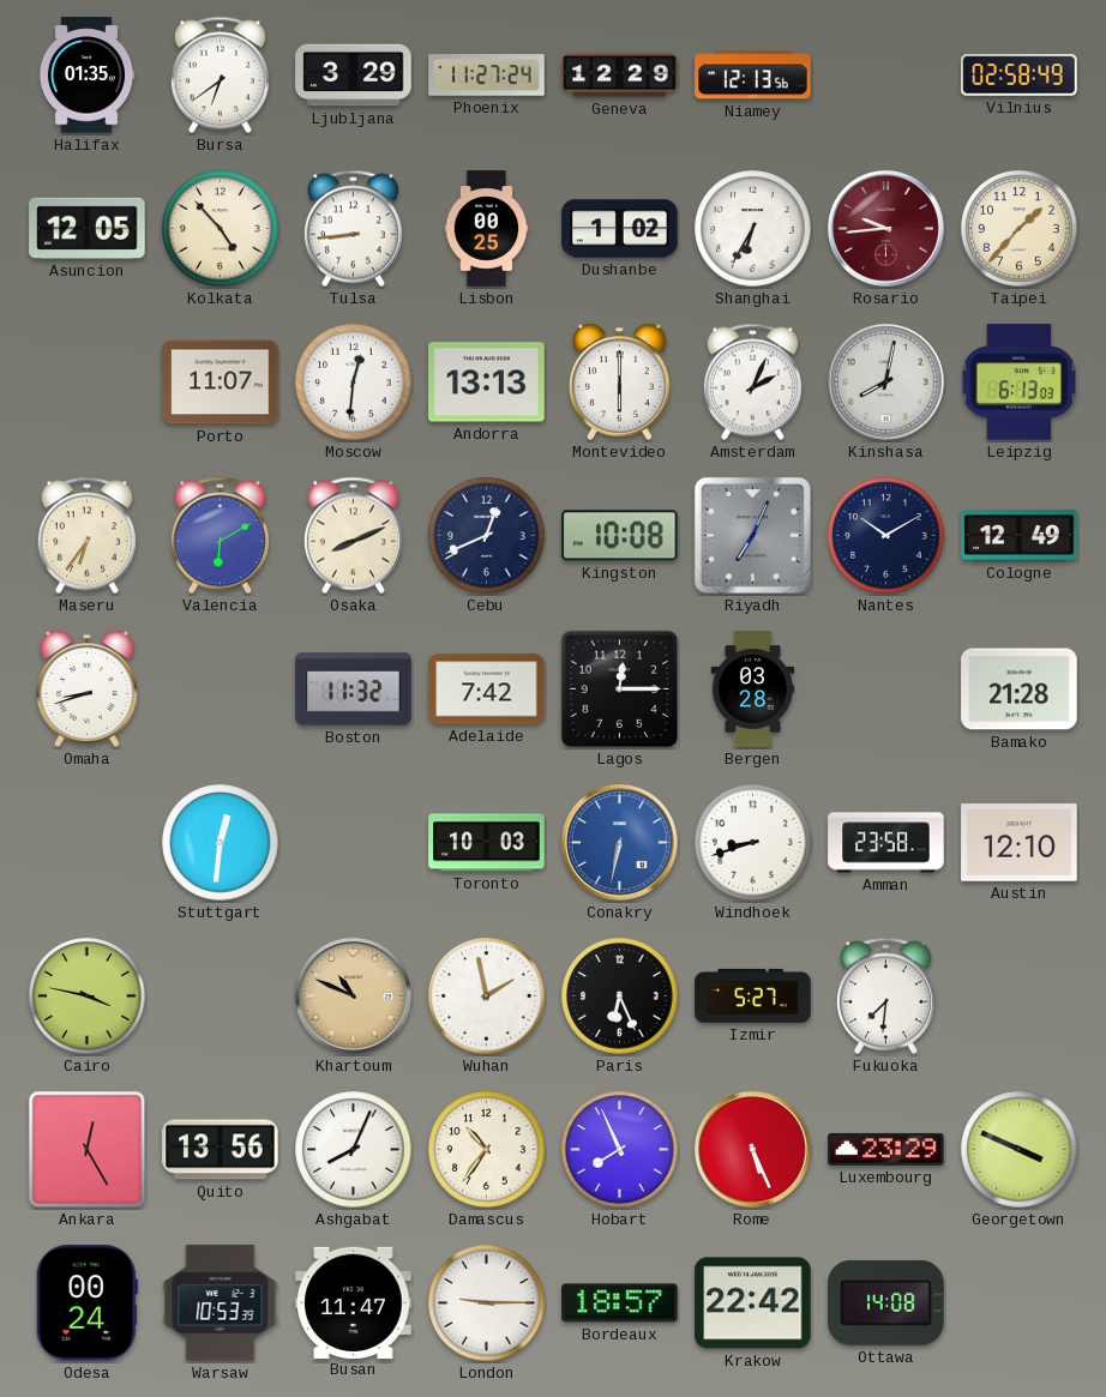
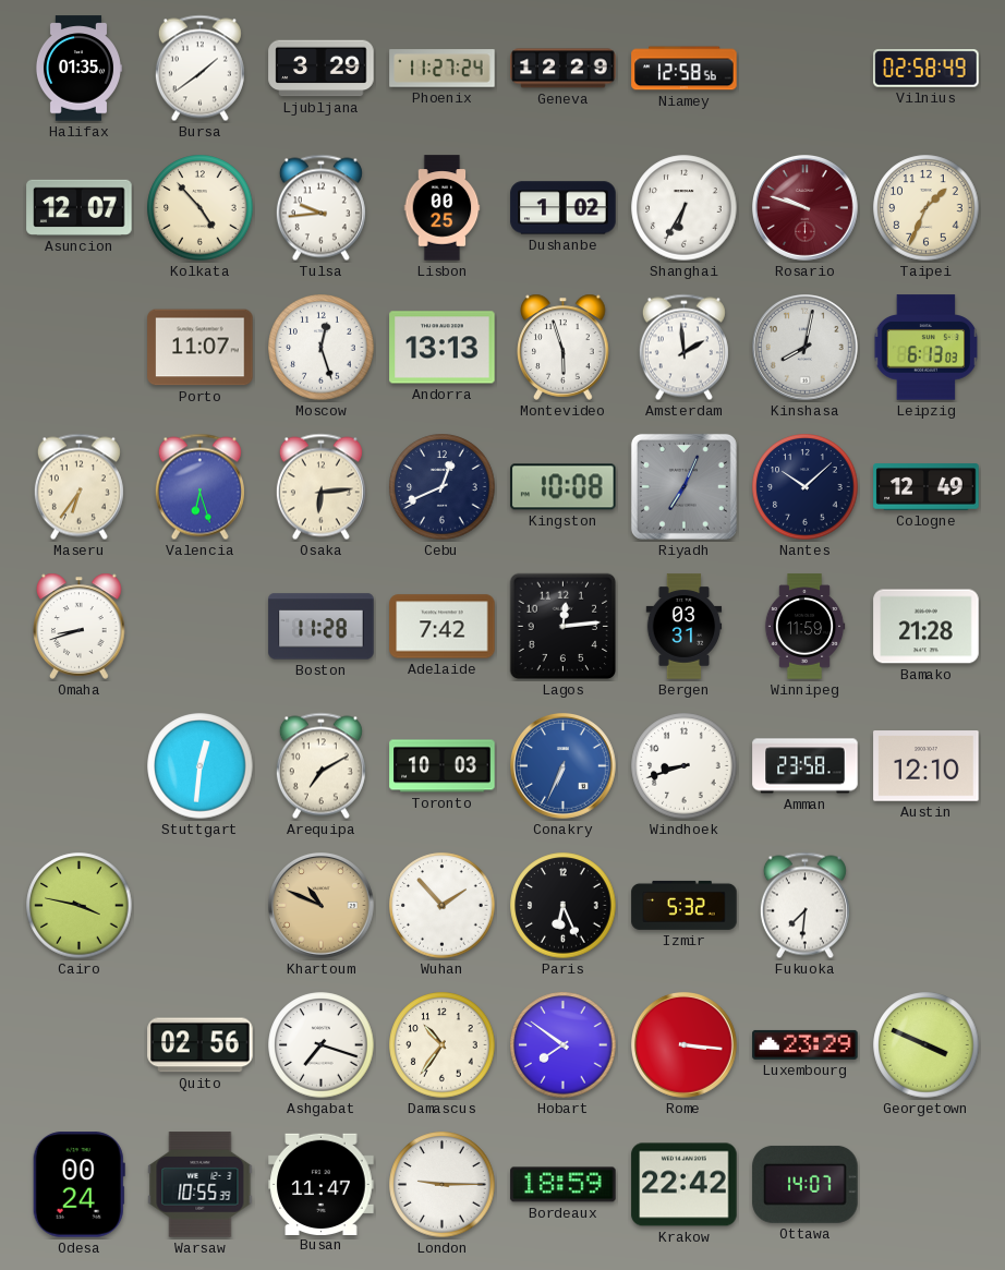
Bursa: 6:39 -> 1:39
Niamey: 12:13 -> 12:58
Asuncion: 12:05 -> 12:07
Tulsa: 8:44 -> 9:44
Rosario: 9:44 -> 9:48
Taipei: 1:37 -> 1:34
Moscow: 12:31 -> 12:27
Montevideo: 6:00 -> 5:57
Amsterdam: 2:04 -> 1:59
Valencia: 6:10 -> 6:27
Osaka: 8:11 -> 6:14
Nantes: 10:10 -> 10:08
Boston: 11:32 -> 11:28
Lagos: 12:15 -> 12:14
Bergen: 03:28 -> 03:31
Winnipeg: none -> 11:59
Arequipa: none -> 7:10
Conakry: 6:32 -> 6:34
Wuhan: 1:58 -> 1:53
Izmir: 5:27 -> 5:32
Ankara: 12:25 -> none
Quito: 13:56 -> 02:56
Ashgabat: 8:04 -> 7:18
Hobart: 7:56 -> 7:51
Rome: 5:26 -> 3:16
Warsaw: 10:53 -> 10:55
Bordeaux: 18:57 -> 18:59
Ottawa: 14:08 -> 14:07
